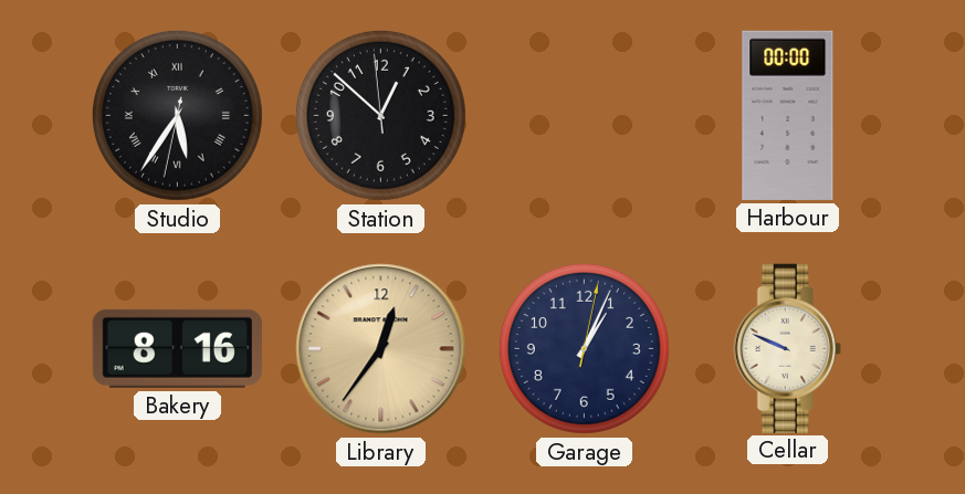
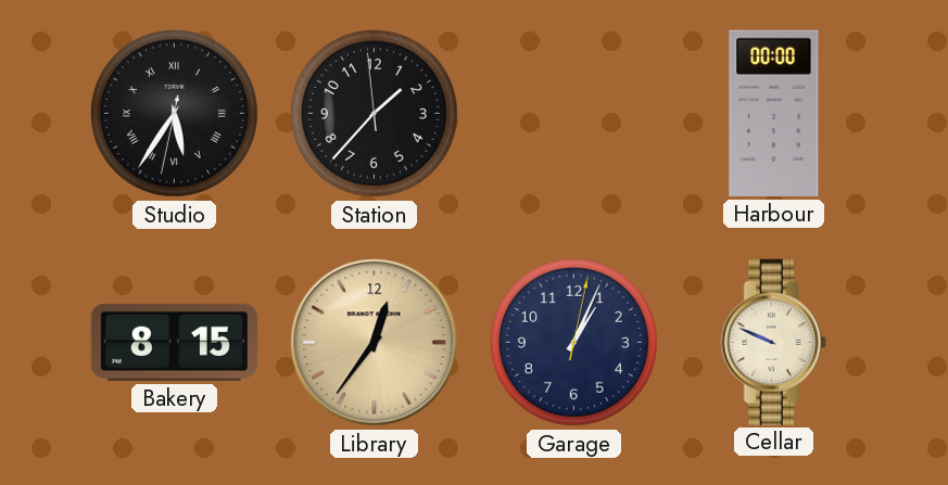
Station: 12:51 -> 1:36
Bakery: 8:16 -> 8:15
